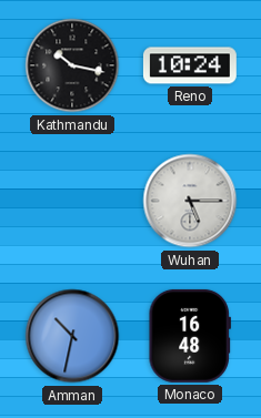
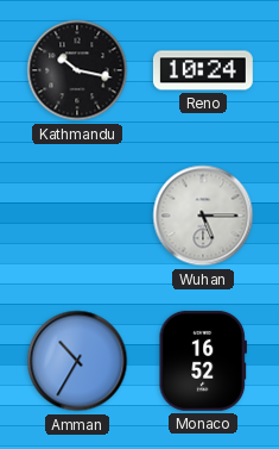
Amman: 10:32 -> 10:35
Monaco: 16:48 -> 16:52
